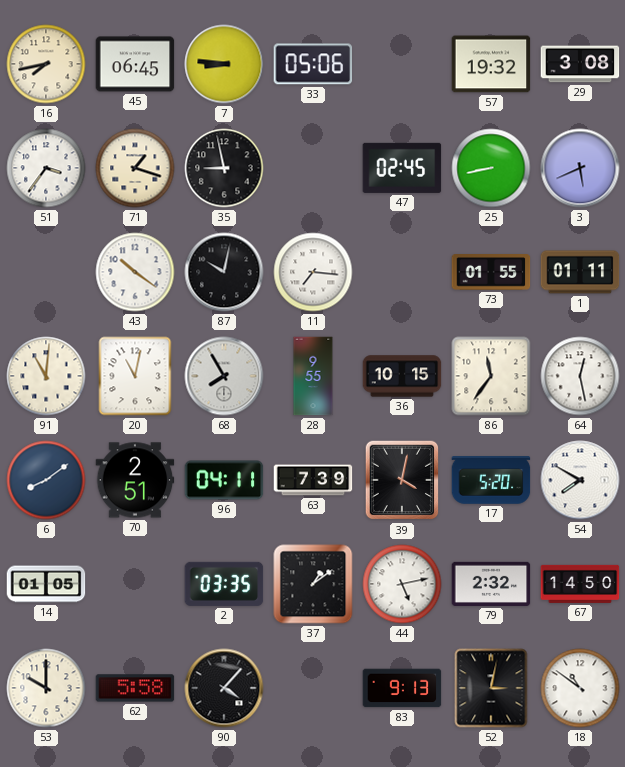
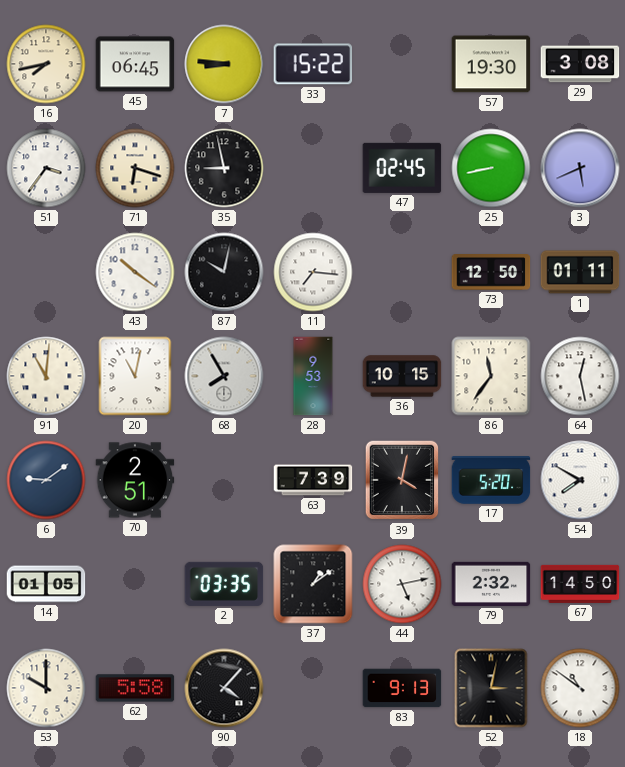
33: 05:06 -> 15:22
57: 19:32 -> 19:30
71: 1:18 -> 6:18
73: 01:55 -> 12:50
28: 9:55 -> 9:53
6: 8:09 -> 9:09
96: 04:11 -> none
